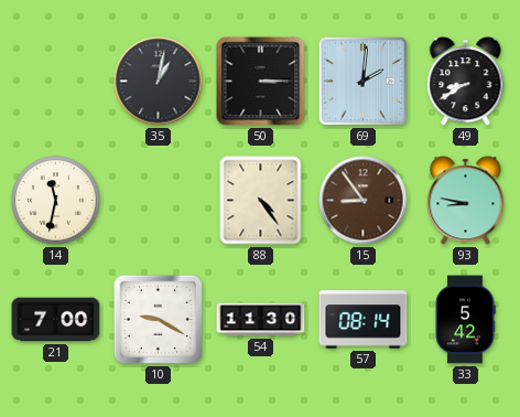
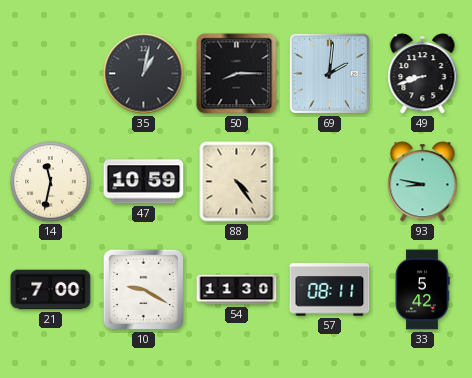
50: 3:15 -> 8:15
49: 8:40 -> 8:42
47: none -> 10:59
15: 8:54 -> none
57: 08:14 -> 08:11
